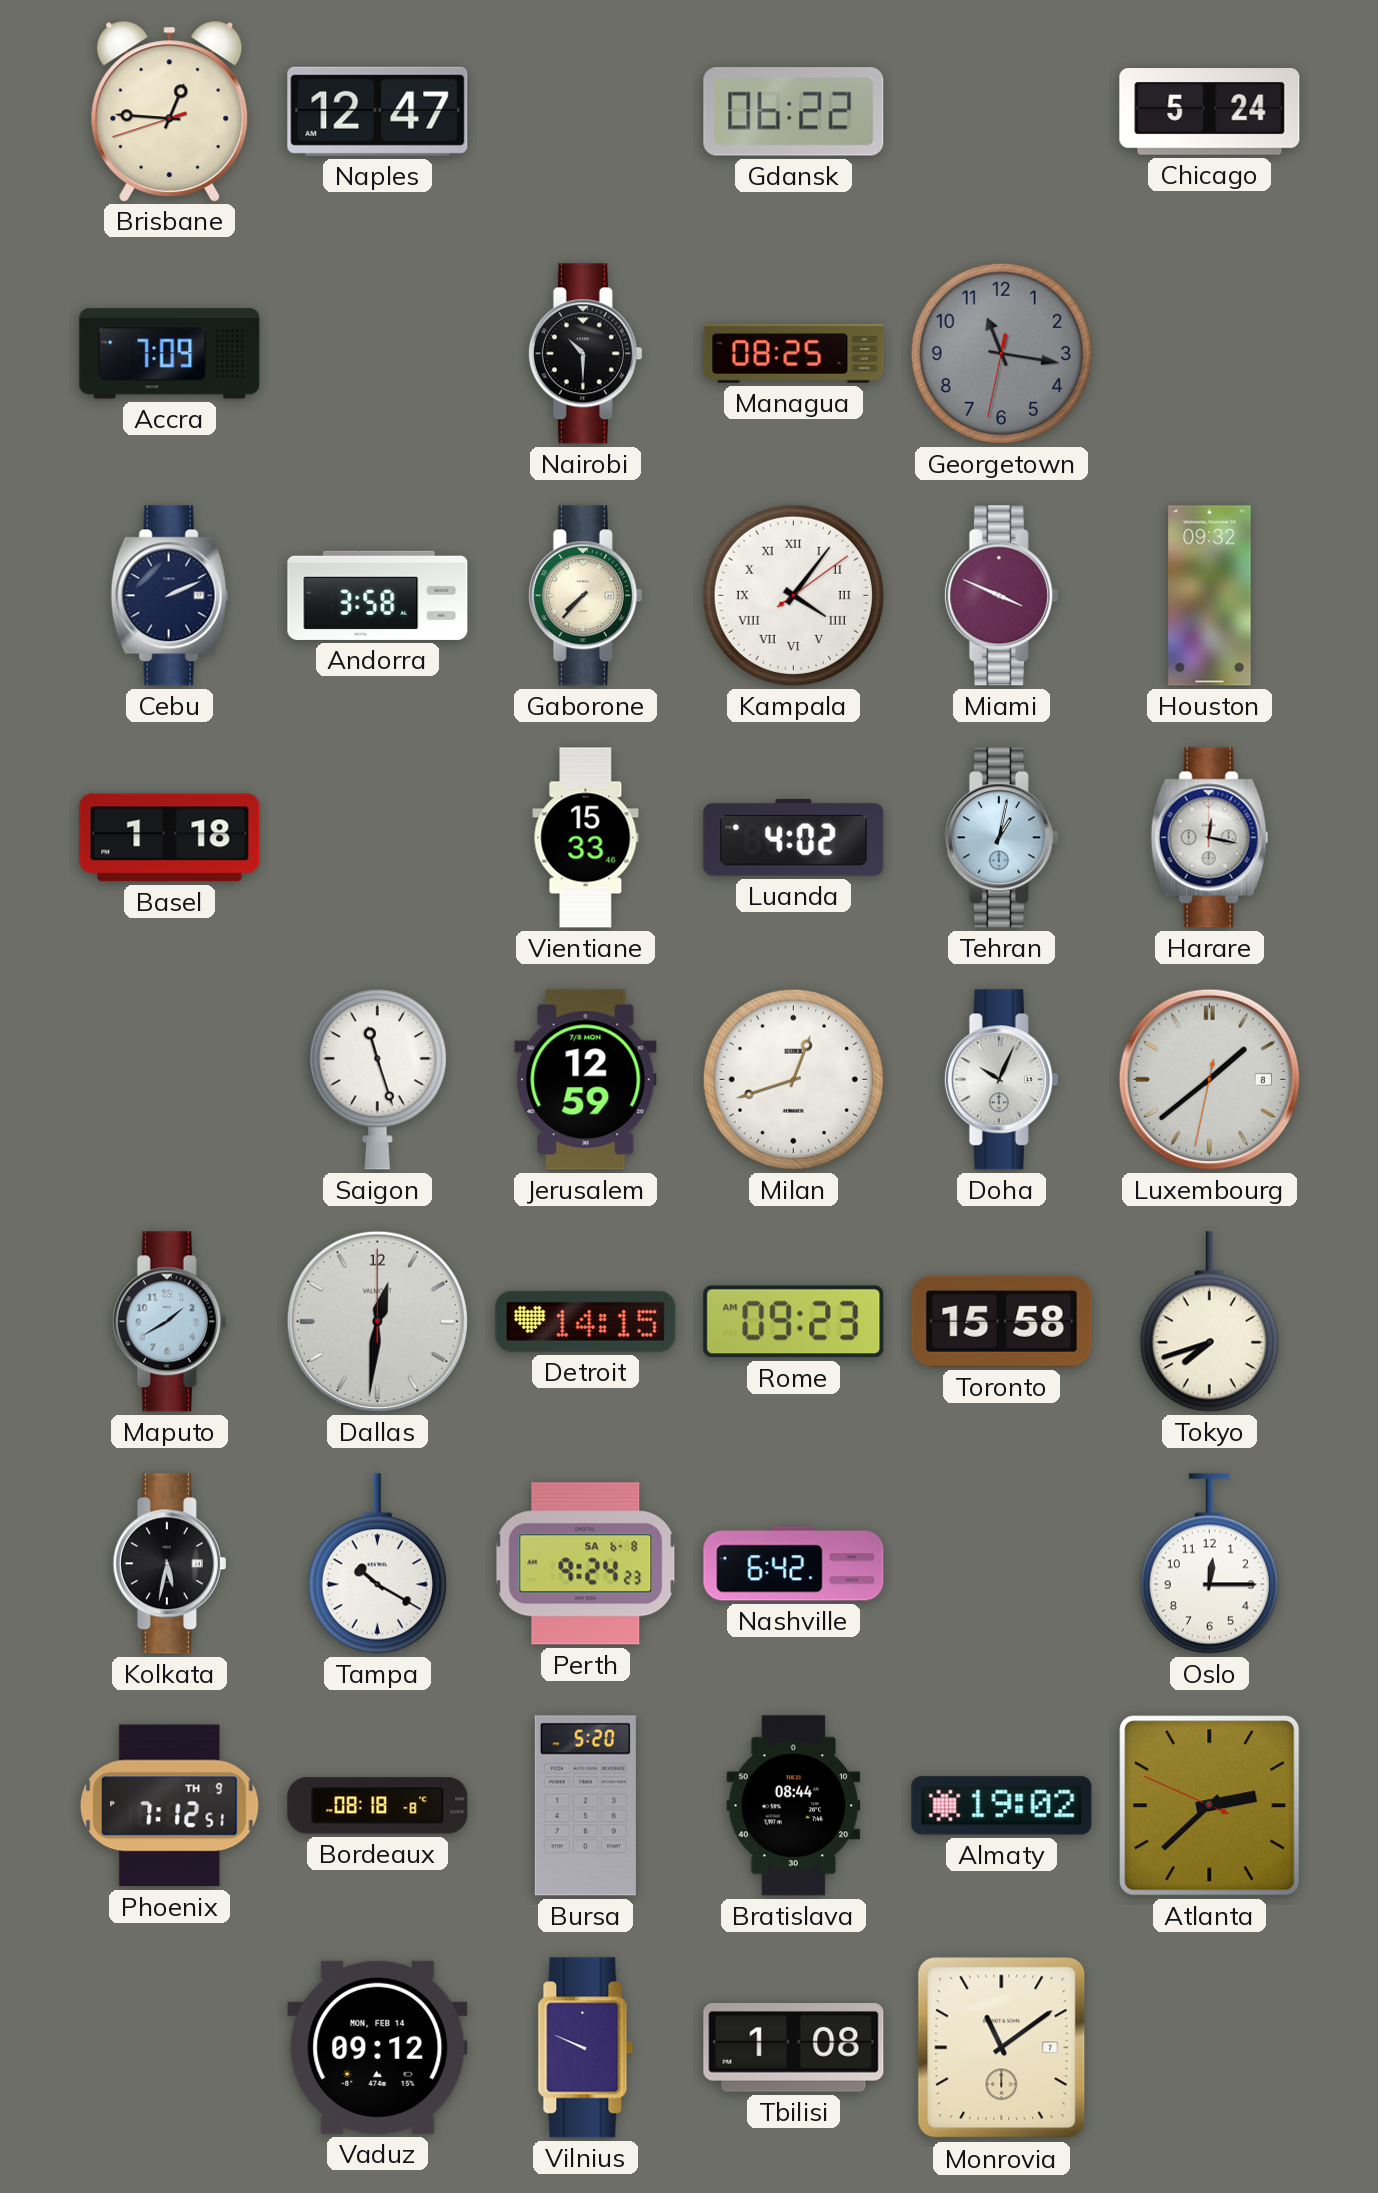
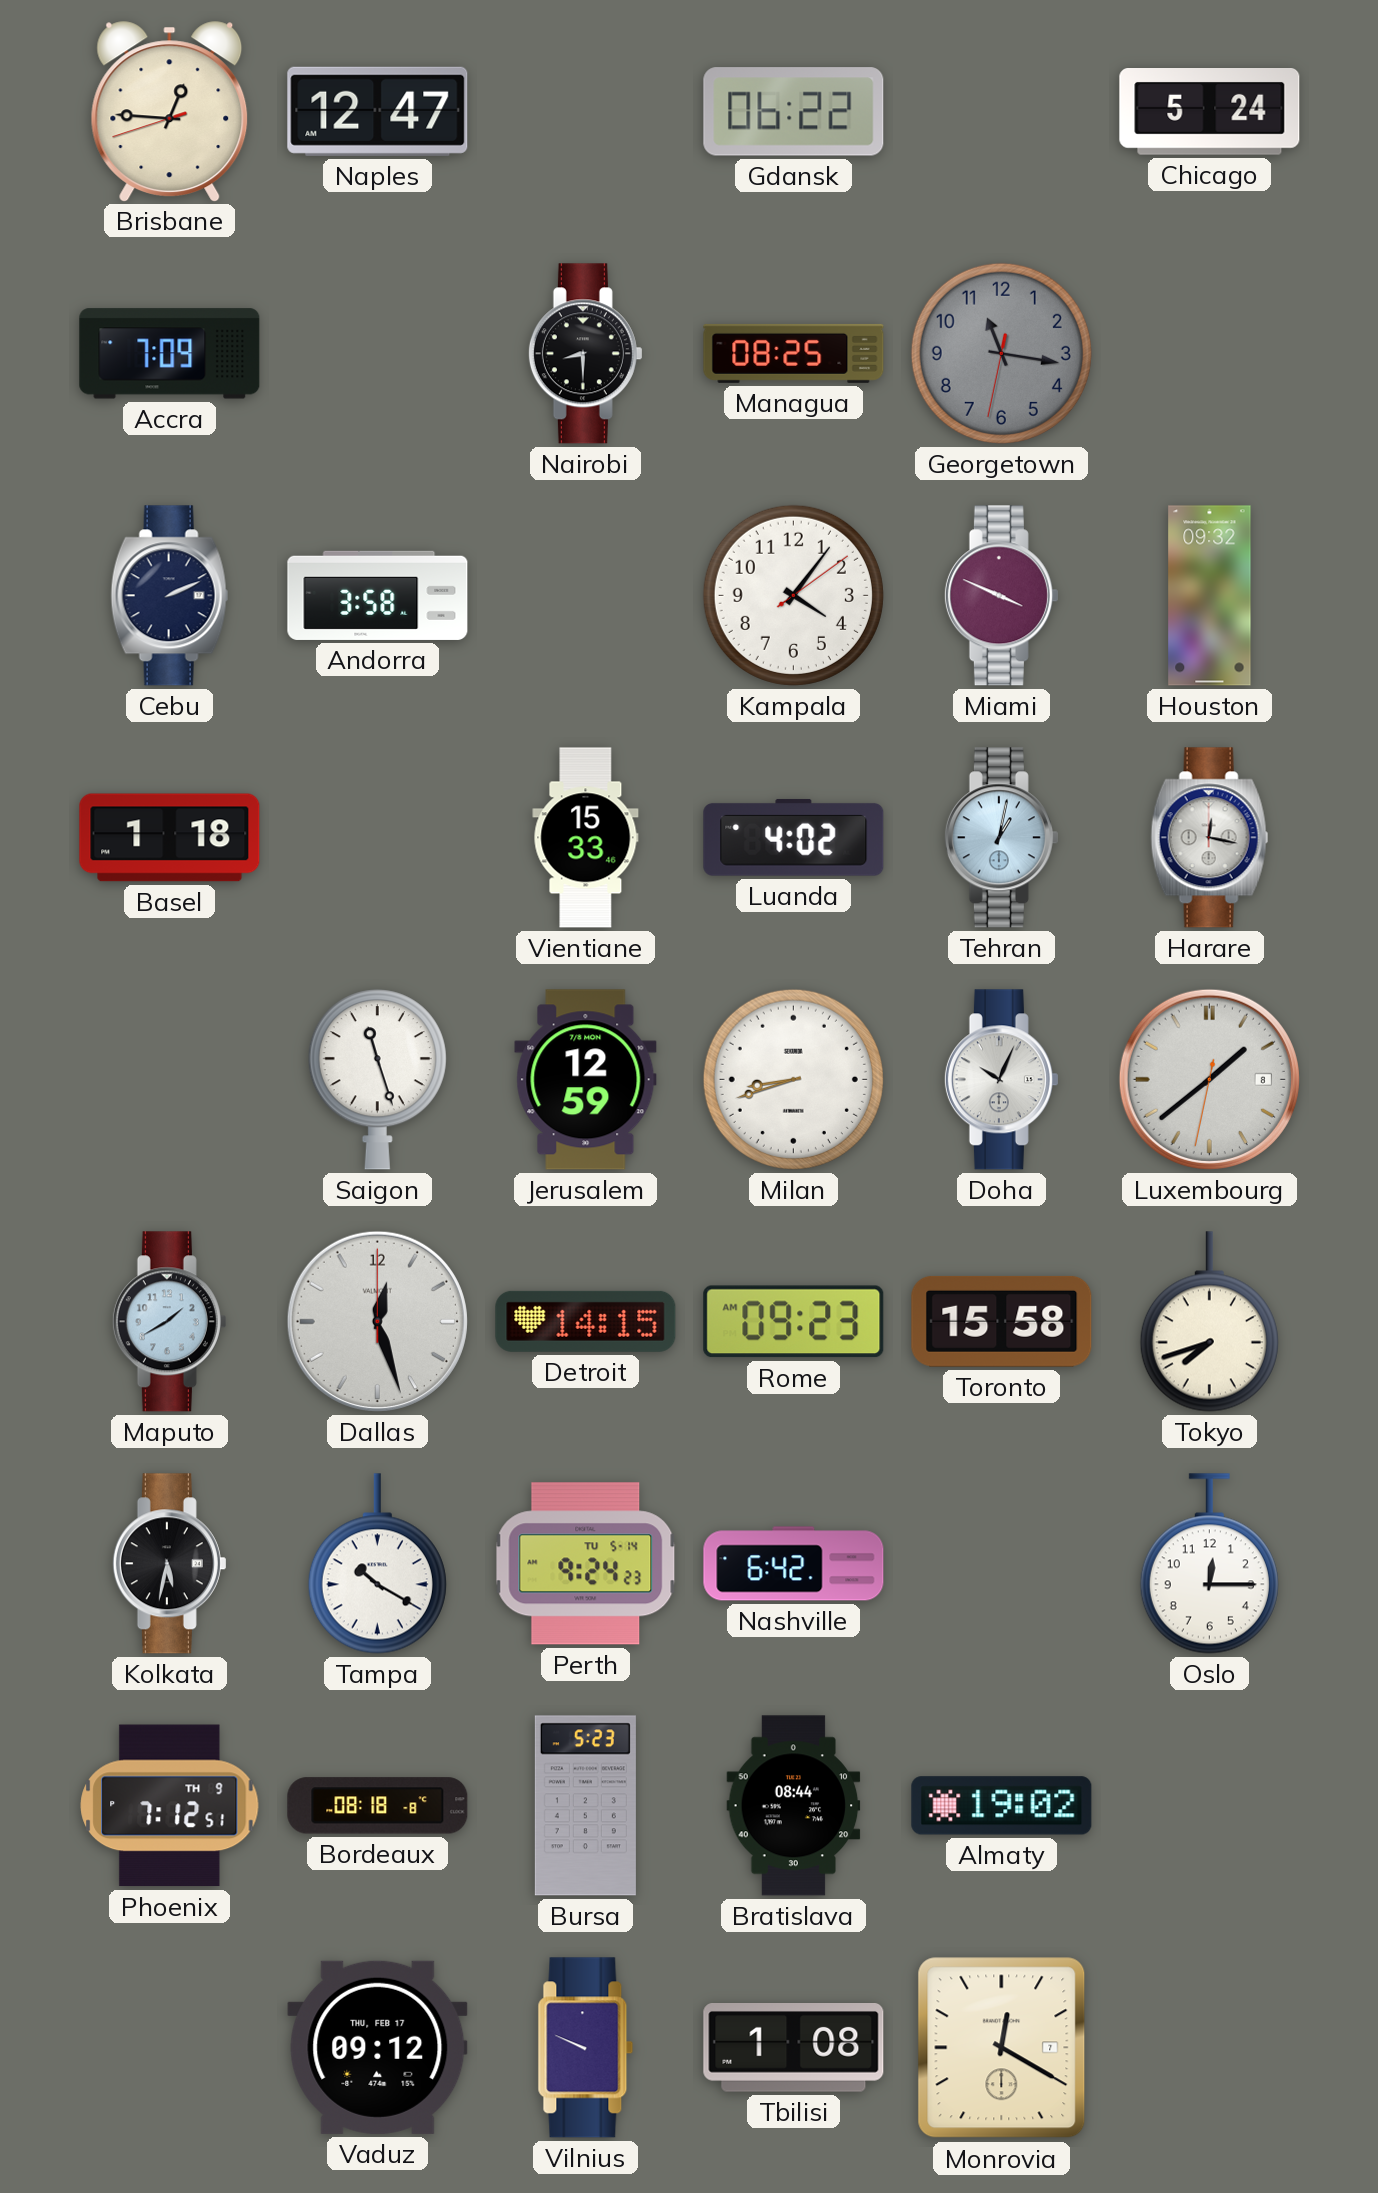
Nairobi: 10:30 -> 8:30
Gaborone: 7:37 -> none
Kampala numerals: Roman -> Arabic
Milan: 12:42 -> 8:42
Dallas: 12:31 -> 12:27
Perth date: SA 6-8 -> TU 5-14
Bursa: 5:20 -> 5:23
Atlanta: 2:37 -> none
Vaduz date: MON, FEB 14 -> THU, FEB 17
Monrovia: 11:09 -> 12:20
